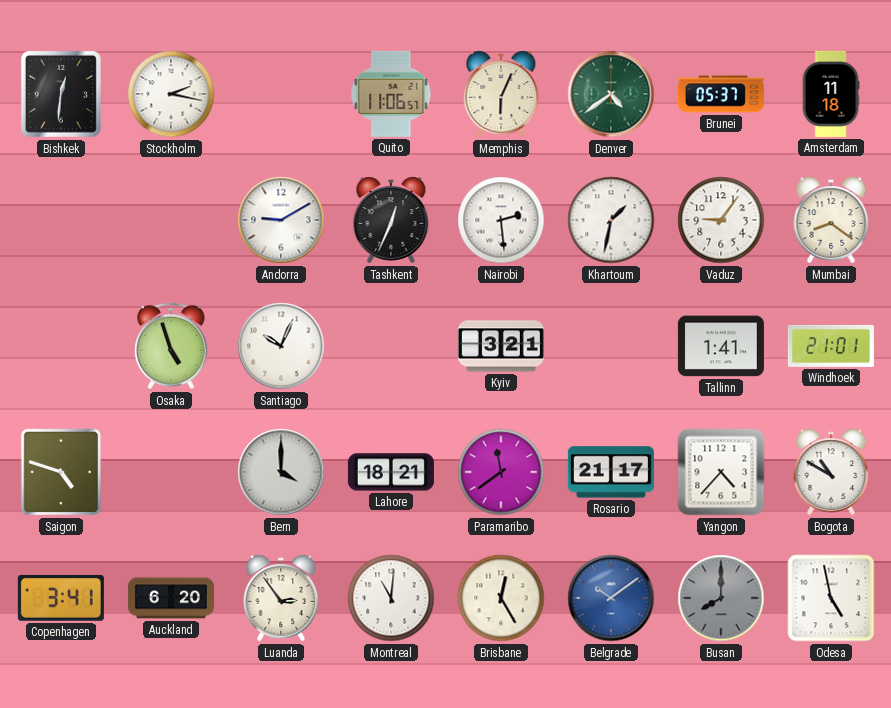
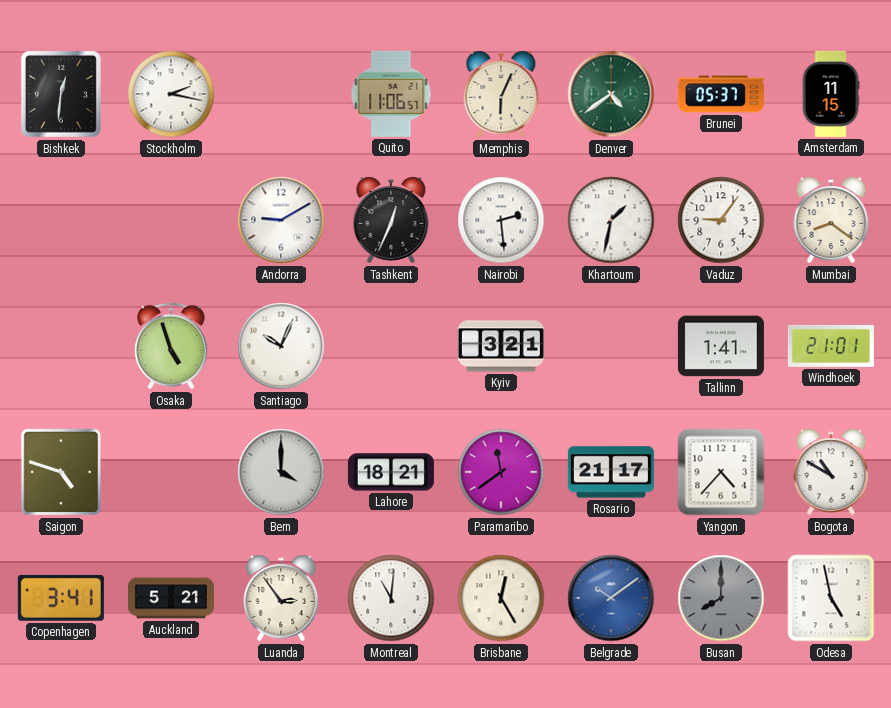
Amsterdam: 11:18 -> 11:15
Auckland: 6:20 -> 5:21
